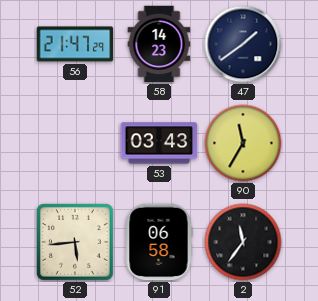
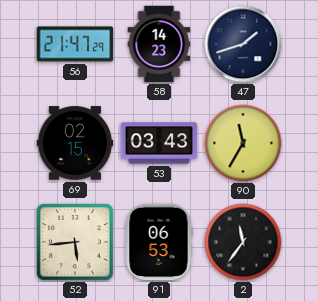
47: 1:39 -> 1:42
69: none -> 02:15
91: 06:58 -> 06:53
